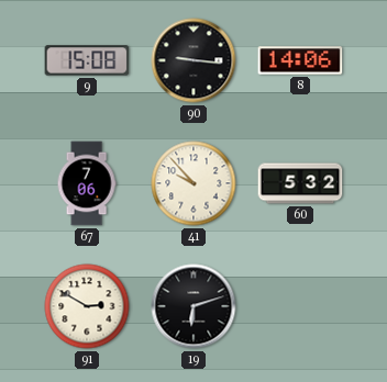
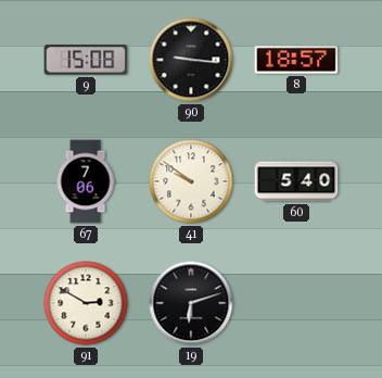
8: 14:06 -> 18:57
41: 9:53 -> 9:51
60: 5:32 -> 5:40
